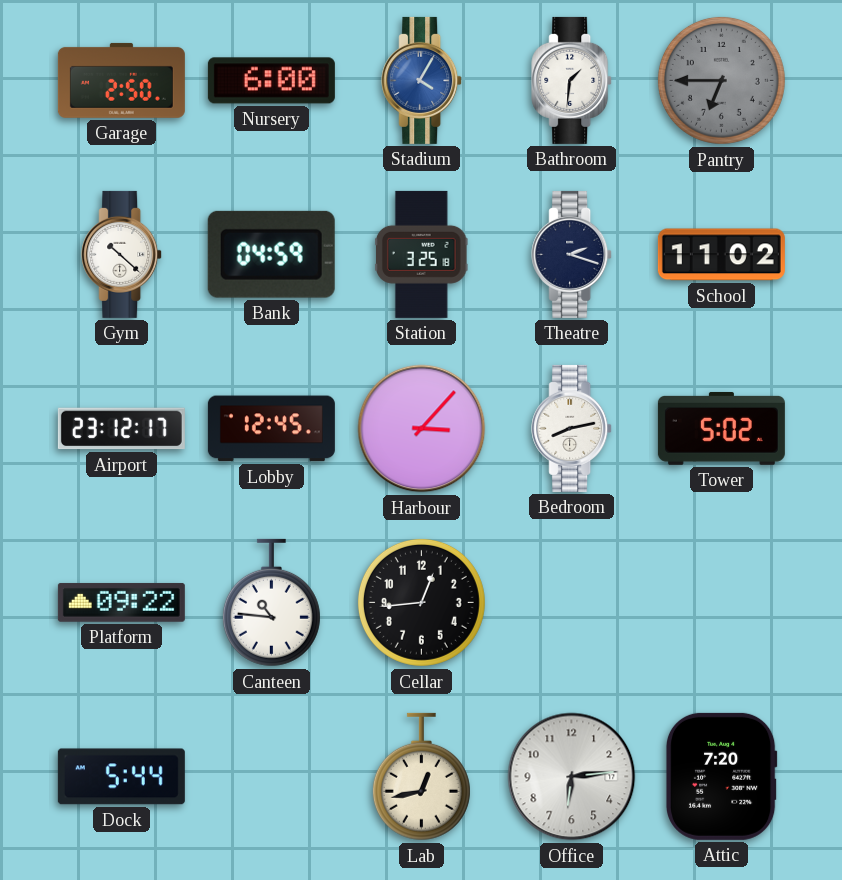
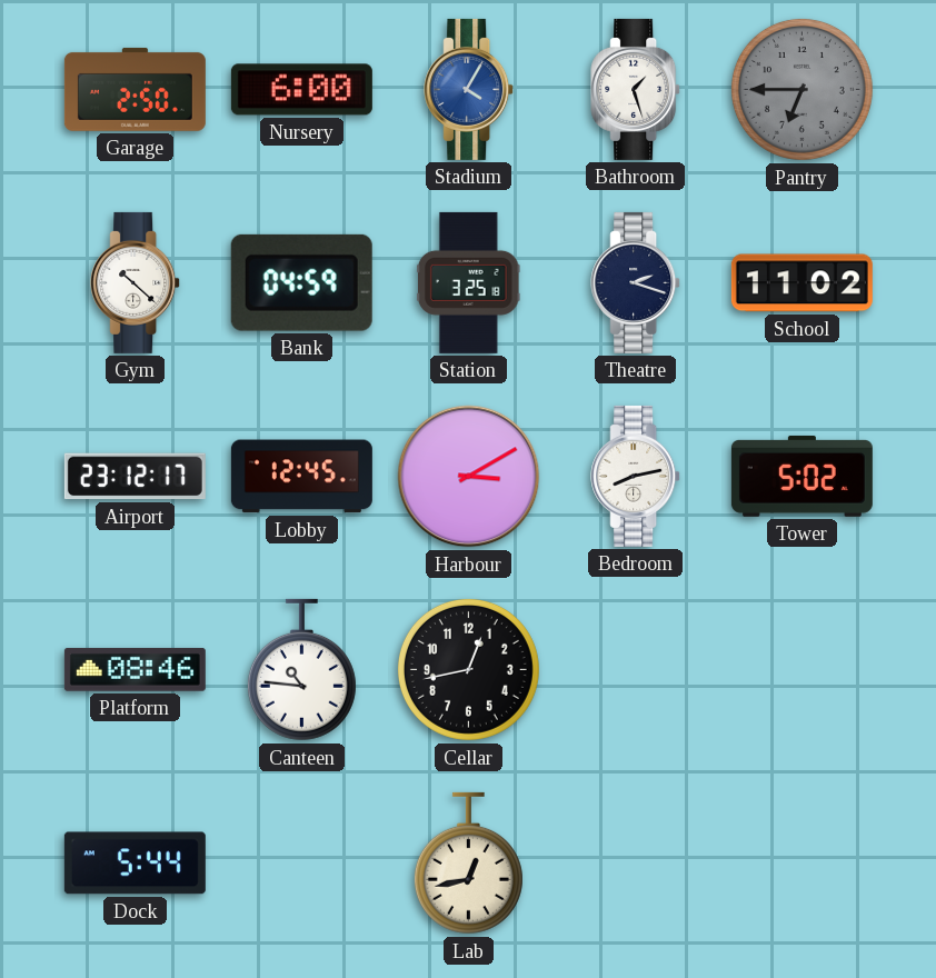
Bathroom: 1:31 -> 1:27
Harbour: 3:07 -> 3:10
Platform: 09:22 -> 08:46
Cellar: 12:44 -> 12:43
Office: 6:14 -> none
Attic: 7:20 -> none
